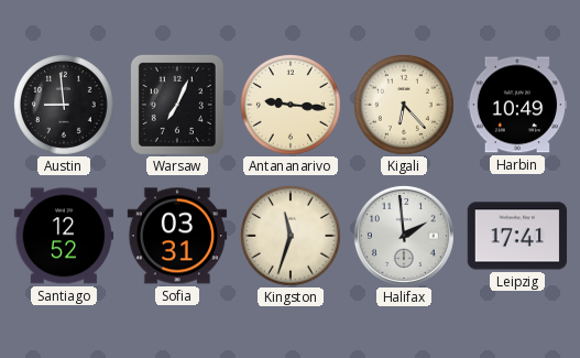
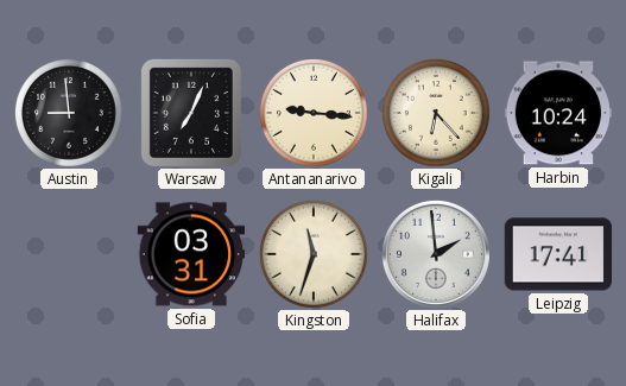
Harbin: 10:49 -> 10:24
Santiago: 12:52 -> none
